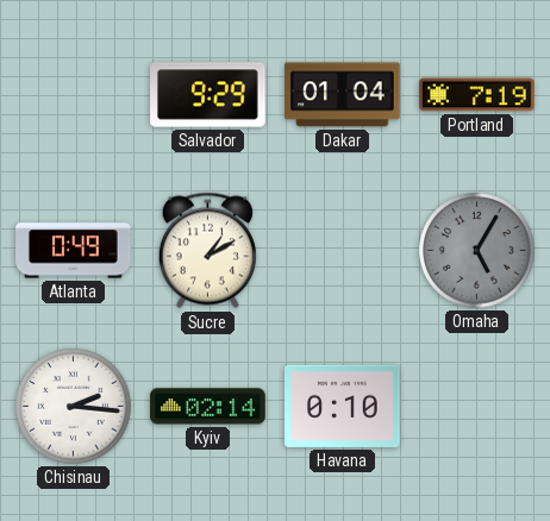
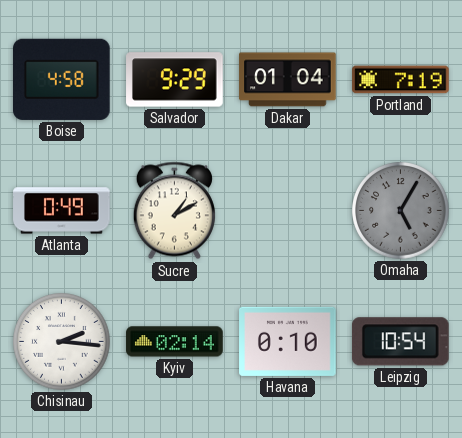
Boise: none -> 4:58
Leipzig: none -> 10:54
